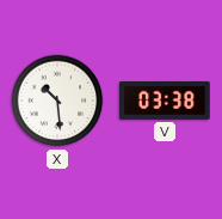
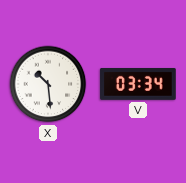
V: 03:38 -> 03:34
